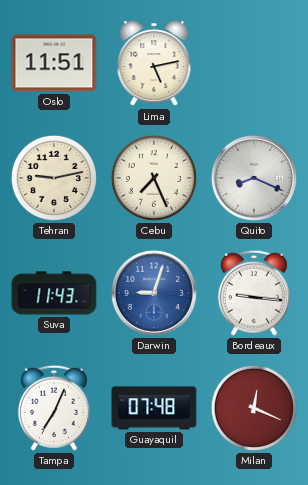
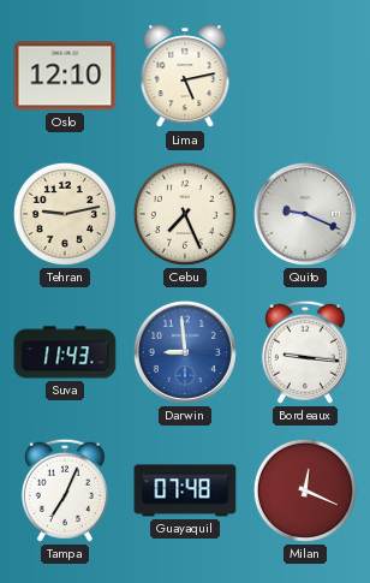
Oslo: 11:51 -> 12:10
Quito: 8:19 -> 9:19
Darwin: 9:03 -> 8:59
